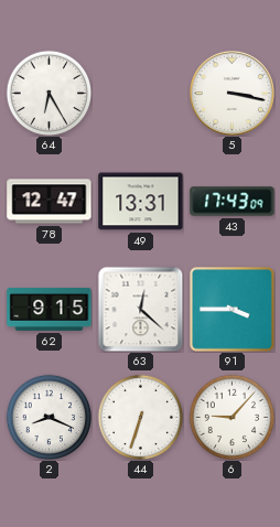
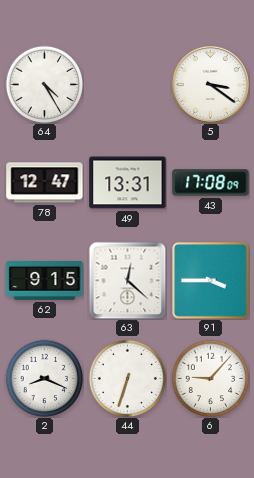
64: 6:25 -> 4:25
5: 3:17 -> 3:21
43: 17:43 -> 17:08
